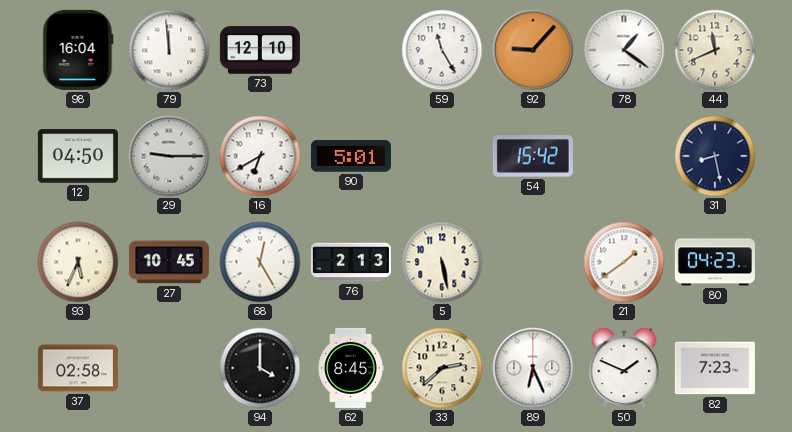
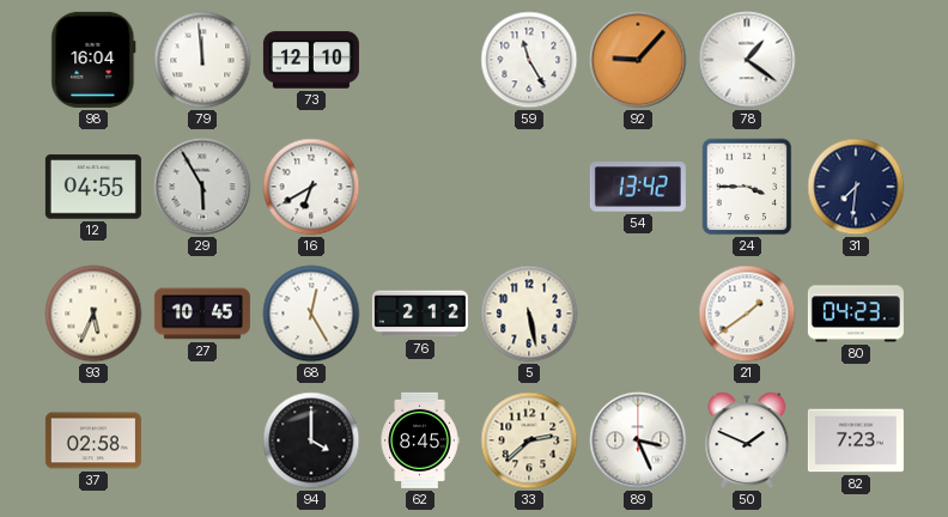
44: 11:41 -> none
12: 04:50 -> 04:55
29: 9:15 -> 5:55
90: 5:01 -> none
54: 15:42 -> 13:42
24: none -> 3:45
31: 8:28 -> 7:31
76: 2:13 -> 2:12
89: 6:26 -> 3:26
